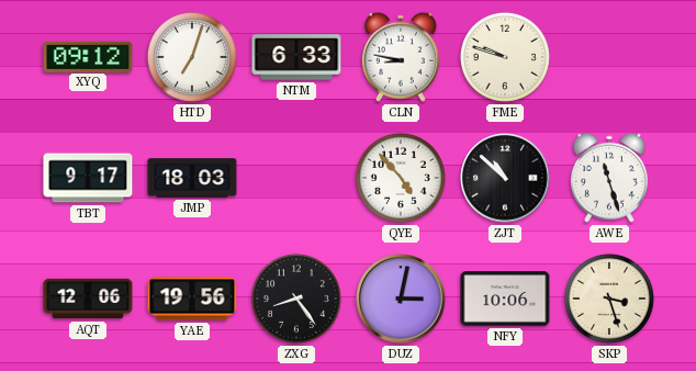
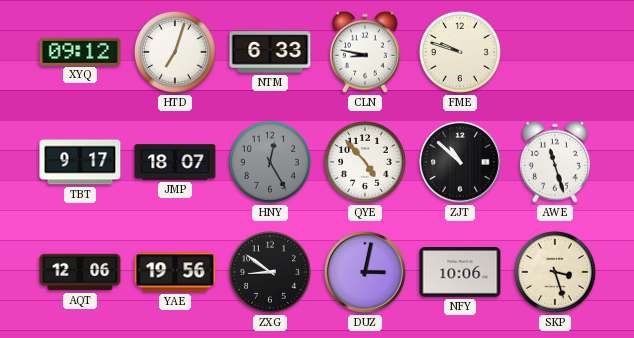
JMP: 18:03 -> 18:07
HNY: none -> 12:25
ZXG: 8:24 -> 8:51
